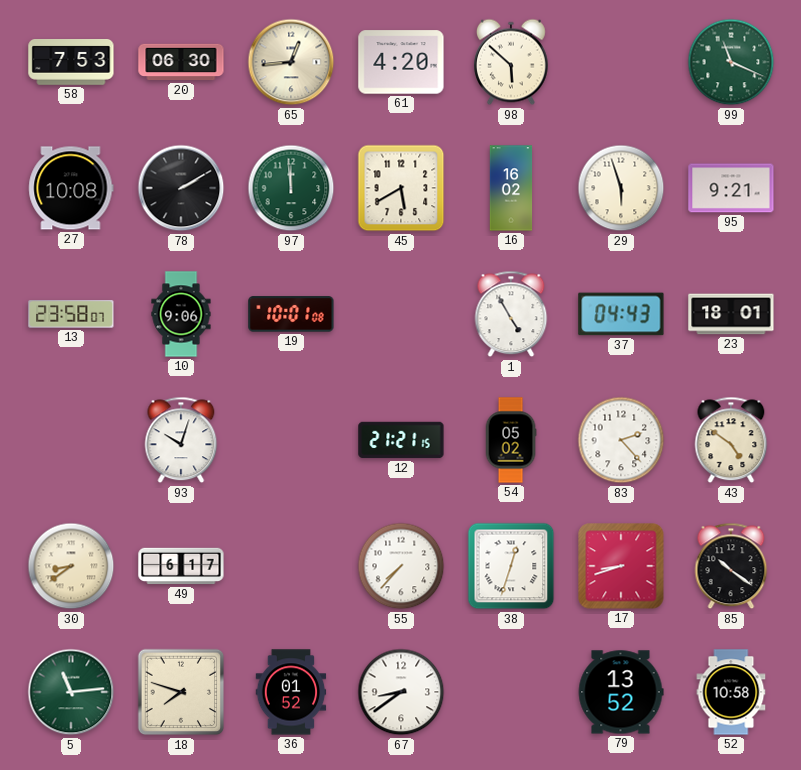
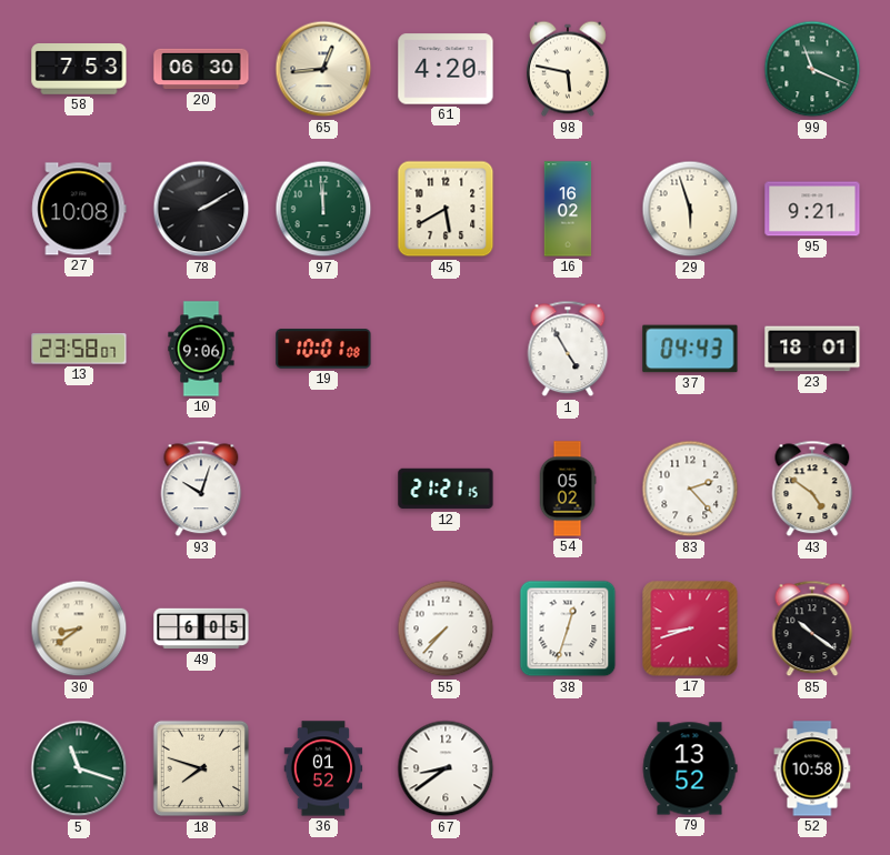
98: 5:52 -> 5:47
49: 6:17 -> 6:05
5: 11:14 -> 11:18
